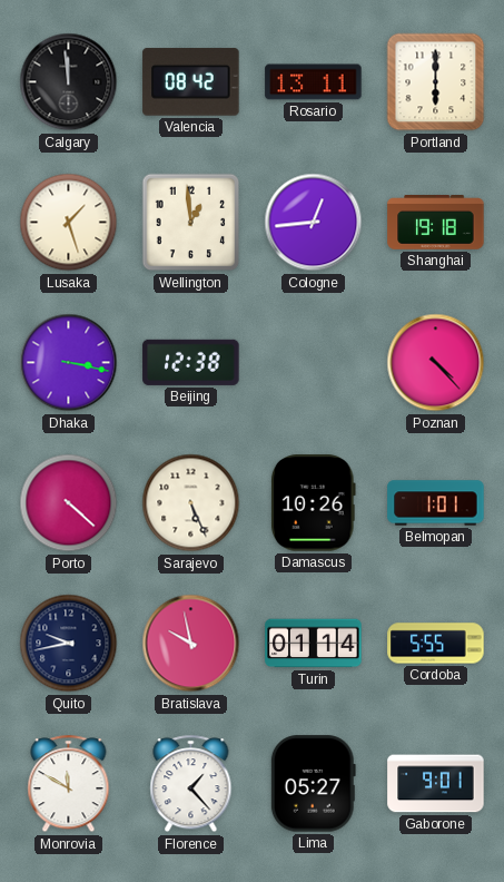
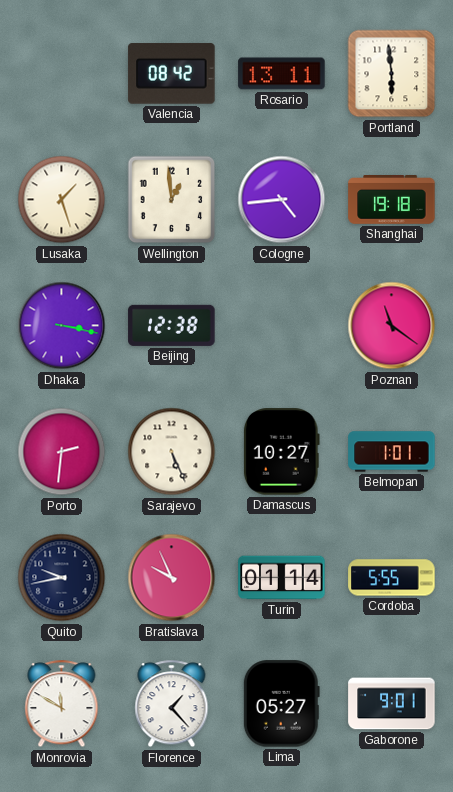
Calgary: 11:59 -> none
Portland: 6:00 -> 5:59
Cologne: 12:44 -> 4:44
Poznan: 4:23 -> 11:21
Porto: 4:22 -> 2:31
Damascus: 10:26 -> 10:27
Bratislava: 9:58 -> 9:56
